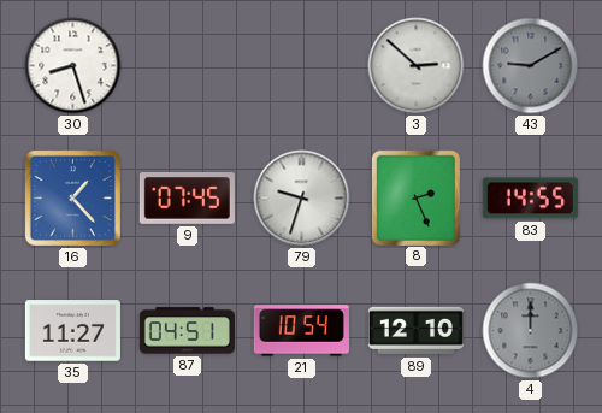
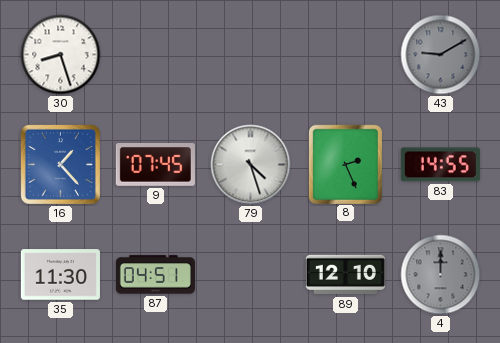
3: 2:52 -> none
79: 9:33 -> 4:27
35: 11:27 -> 11:30
21: 10:54 -> none
